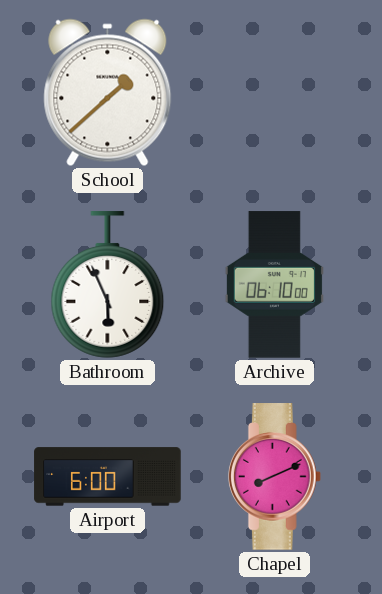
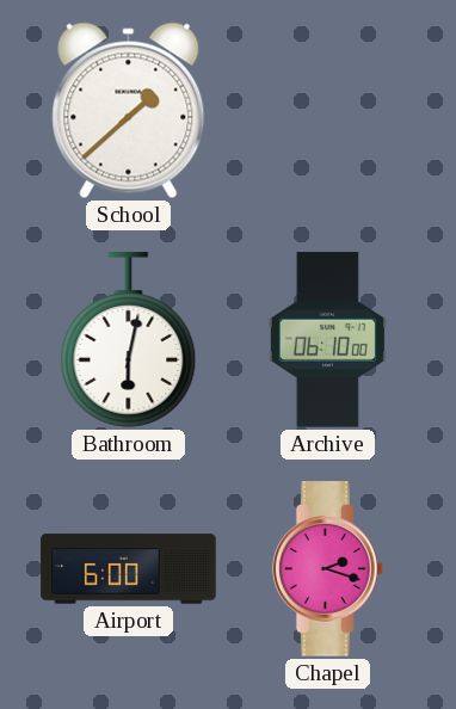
Bathroom: 5:56 -> 6:02
Chapel: 8:11 -> 2:18
